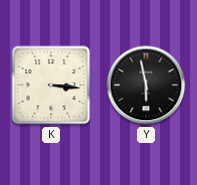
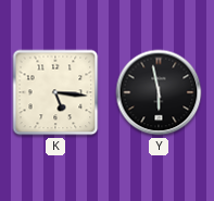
K: 3:16 -> 5:16
